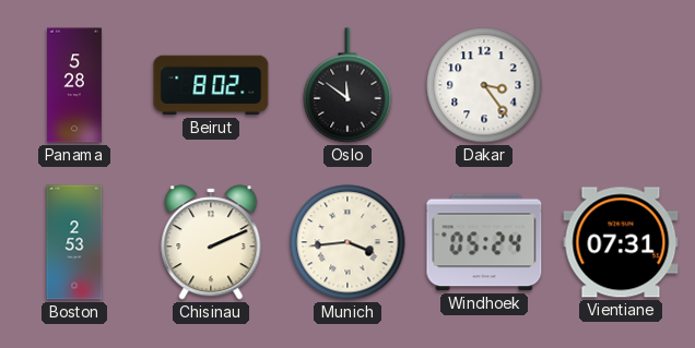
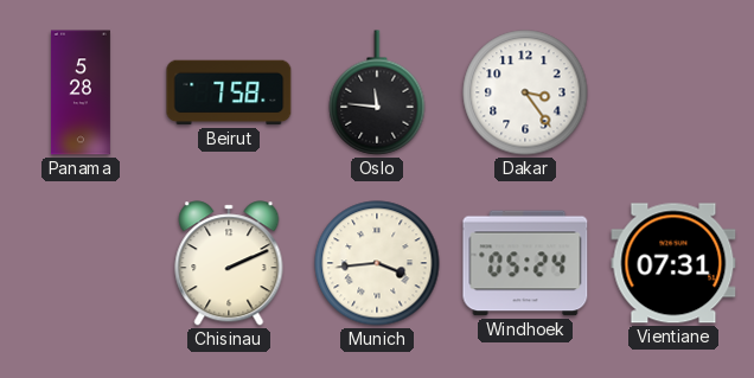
Beirut: 8:02 -> 7:58
Oslo: 11:51 -> 11:46
Boston: 2:53 -> none
